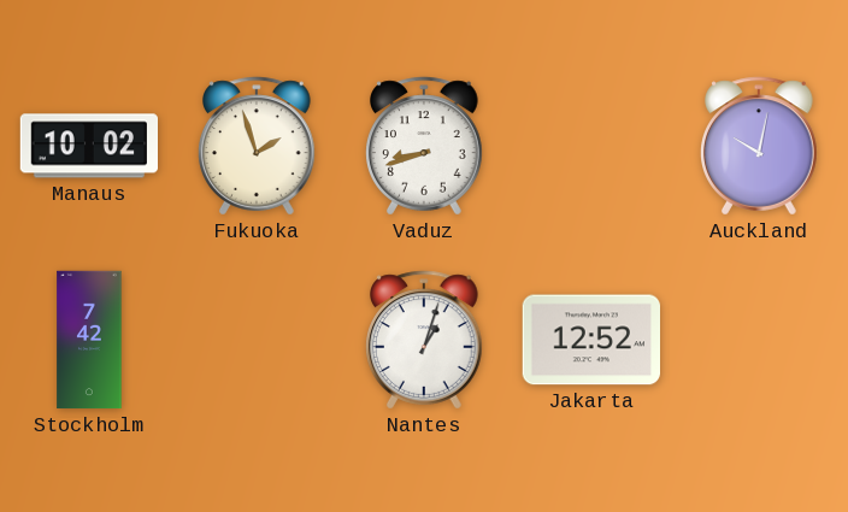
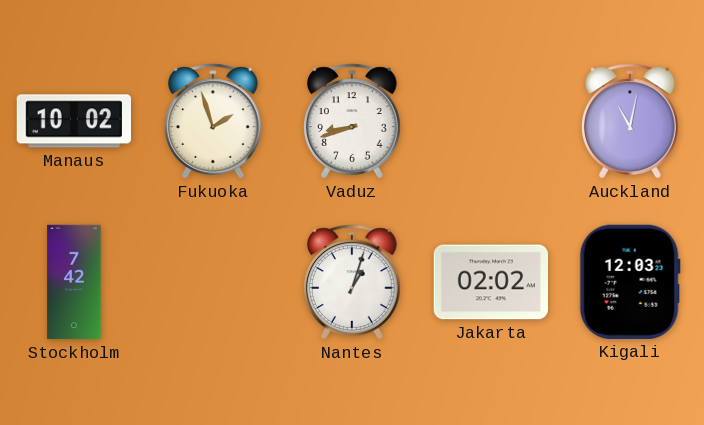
Auckland: 10:02 -> 11:02
Jakarta: 12:52 -> 02:02
Kigali: none -> 12:03
